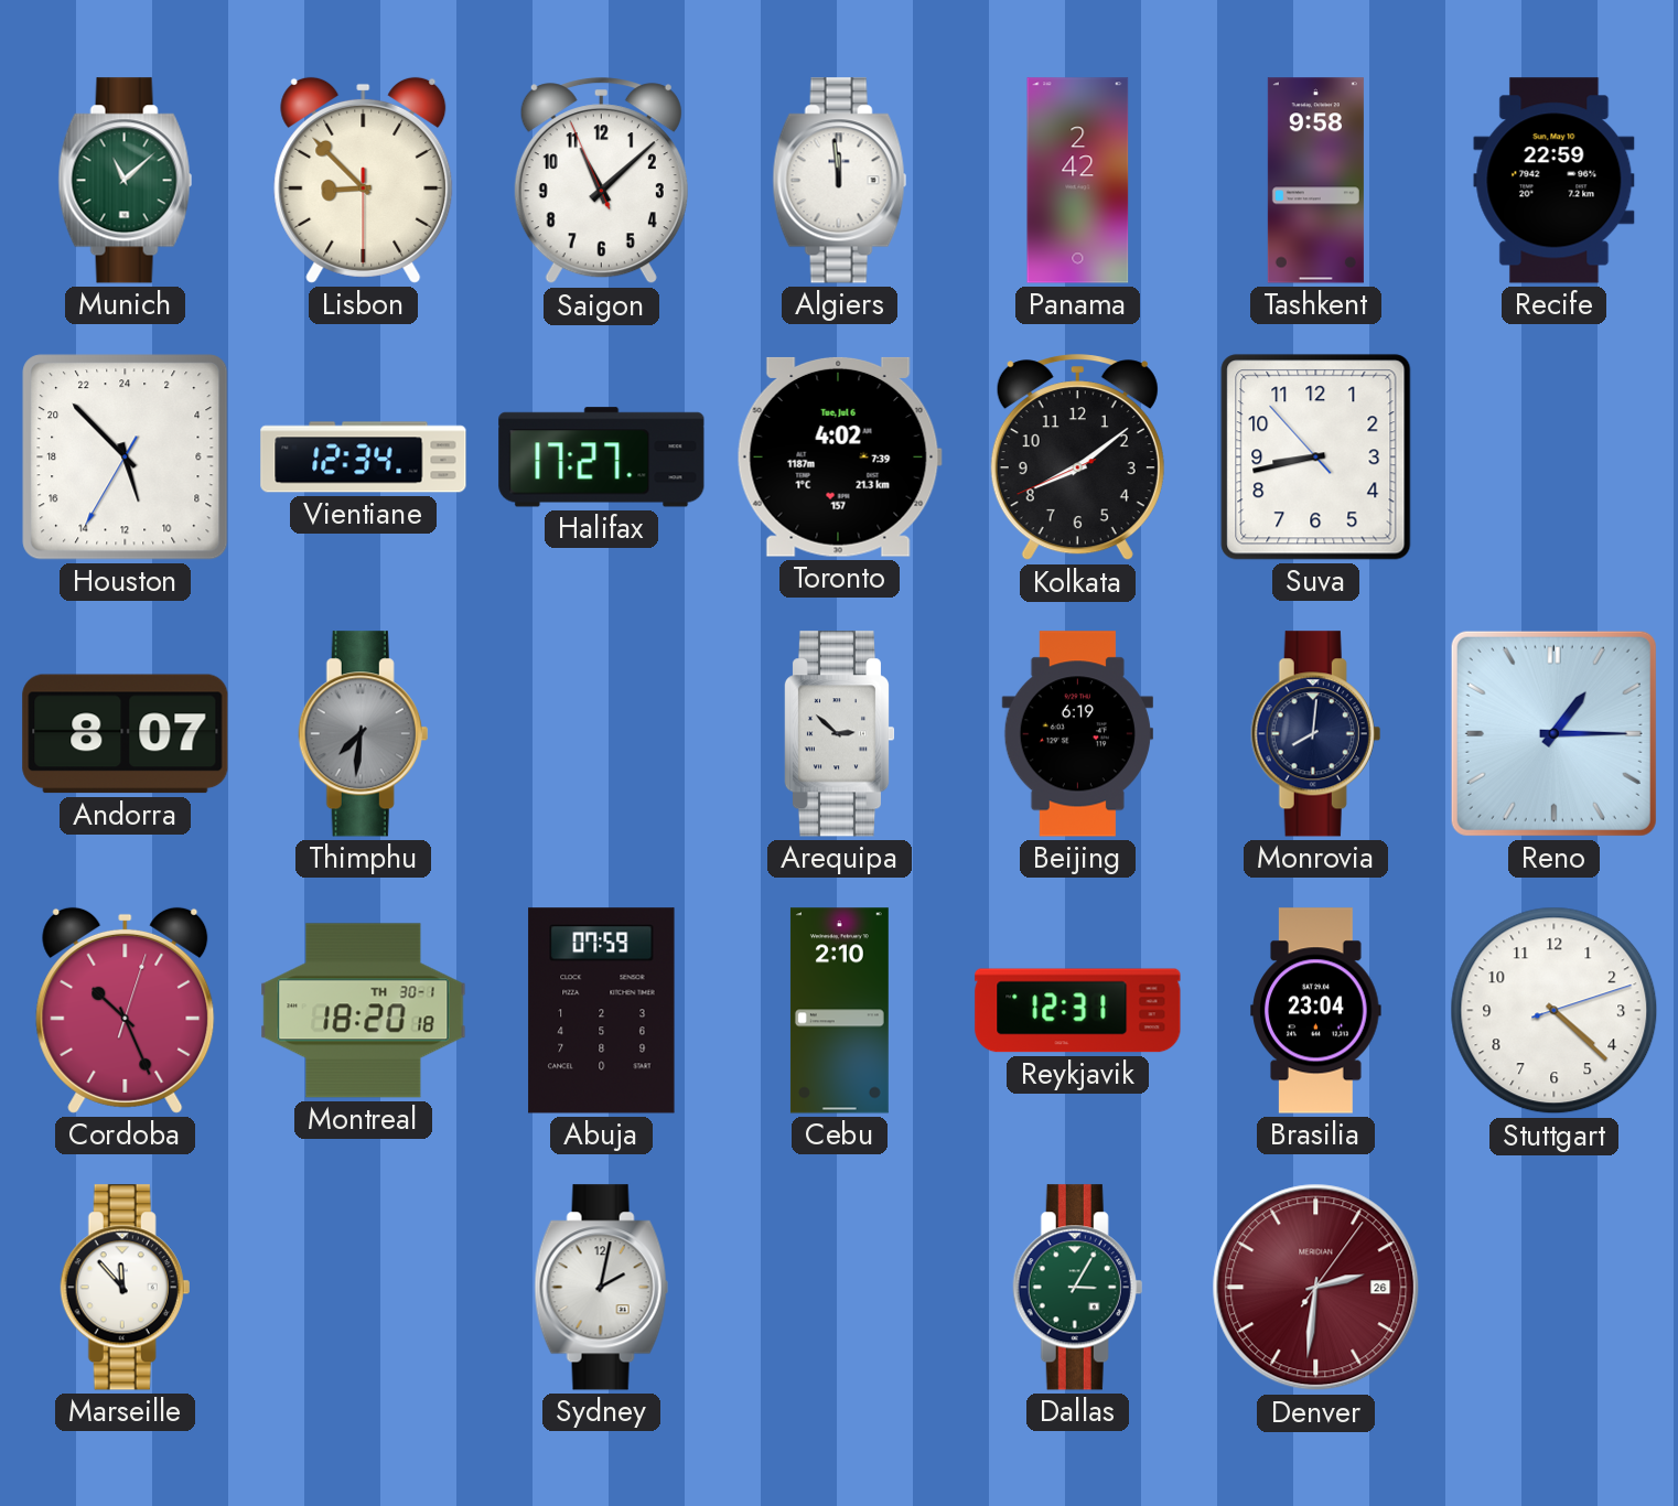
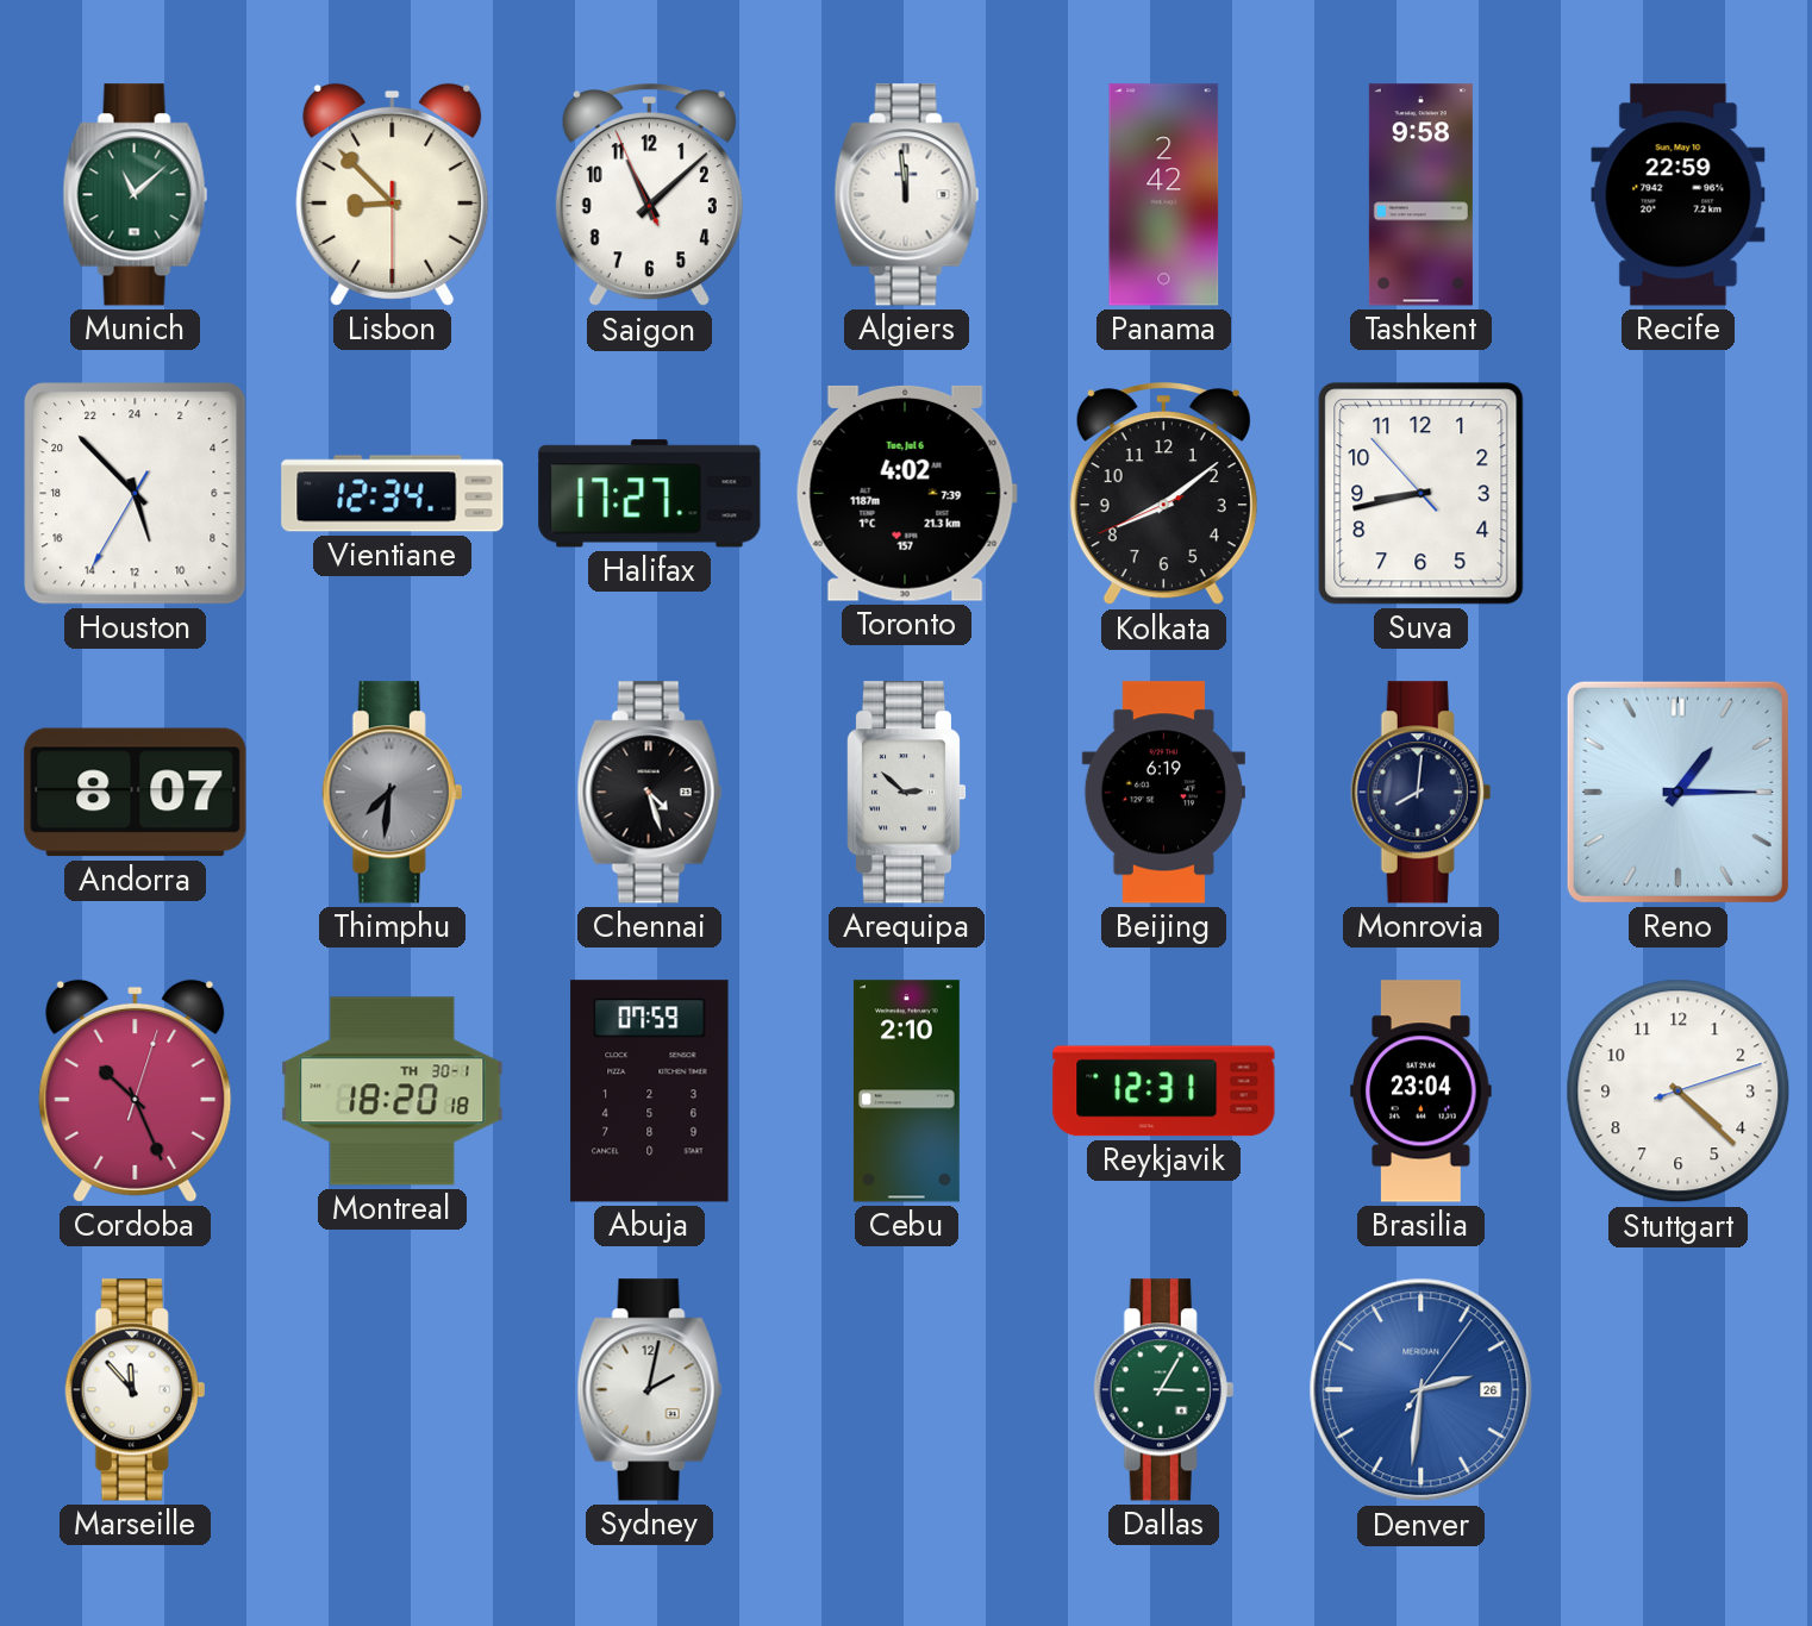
Chennai: none -> 4:27
Denver dial: burgundy -> blue
